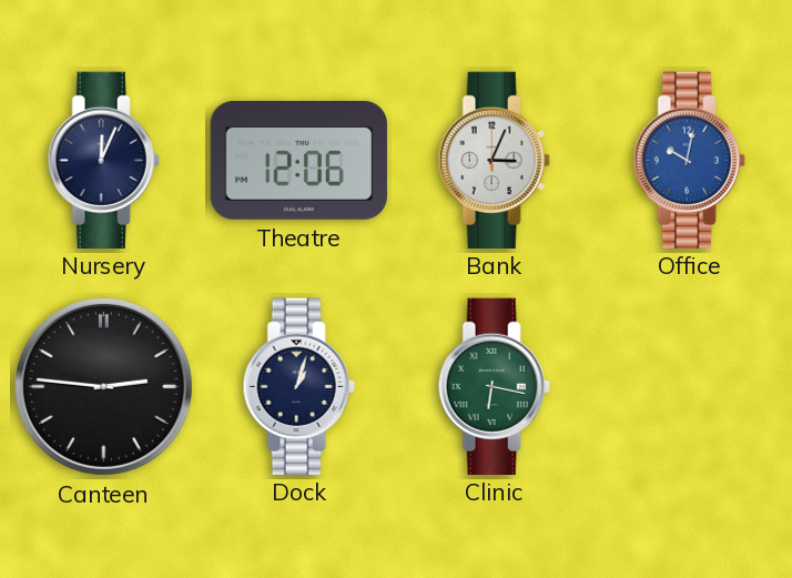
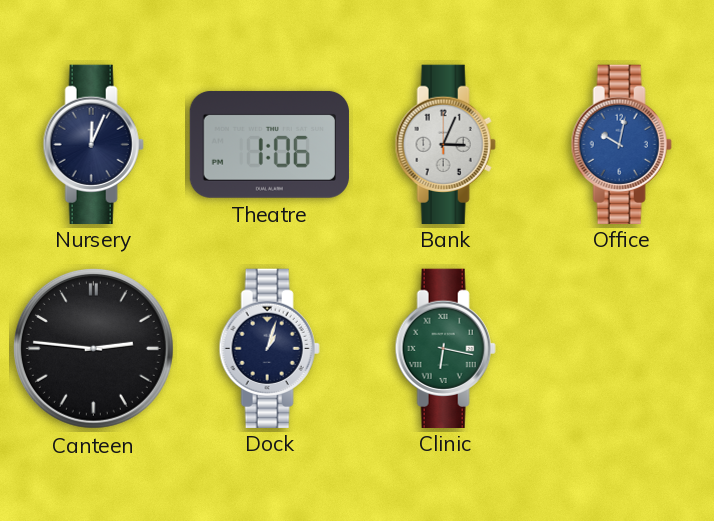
Theatre: 12:06 -> 1:06
